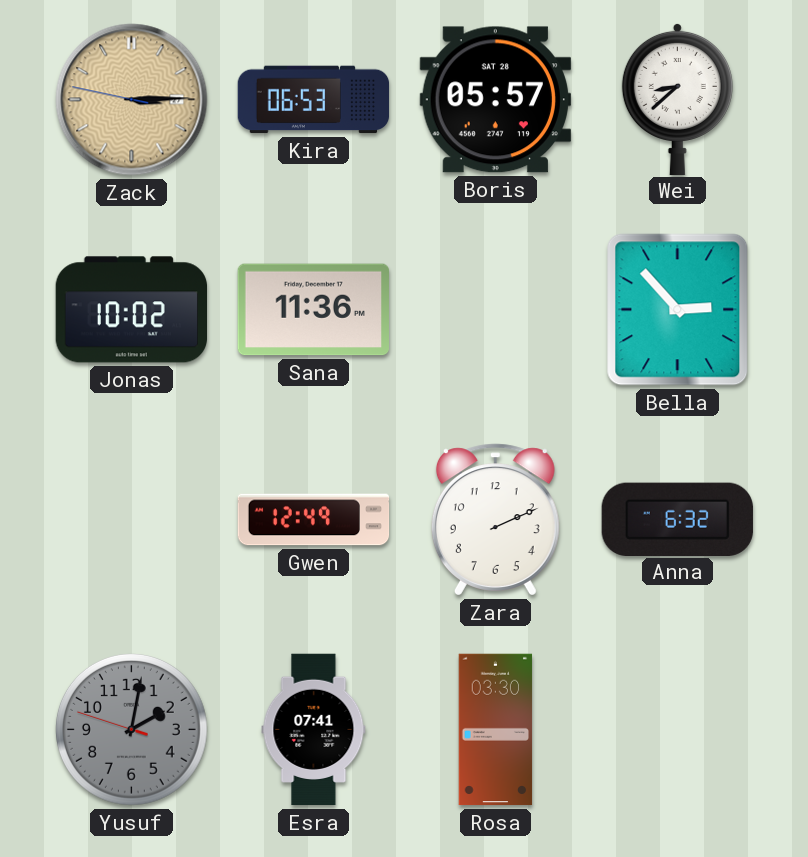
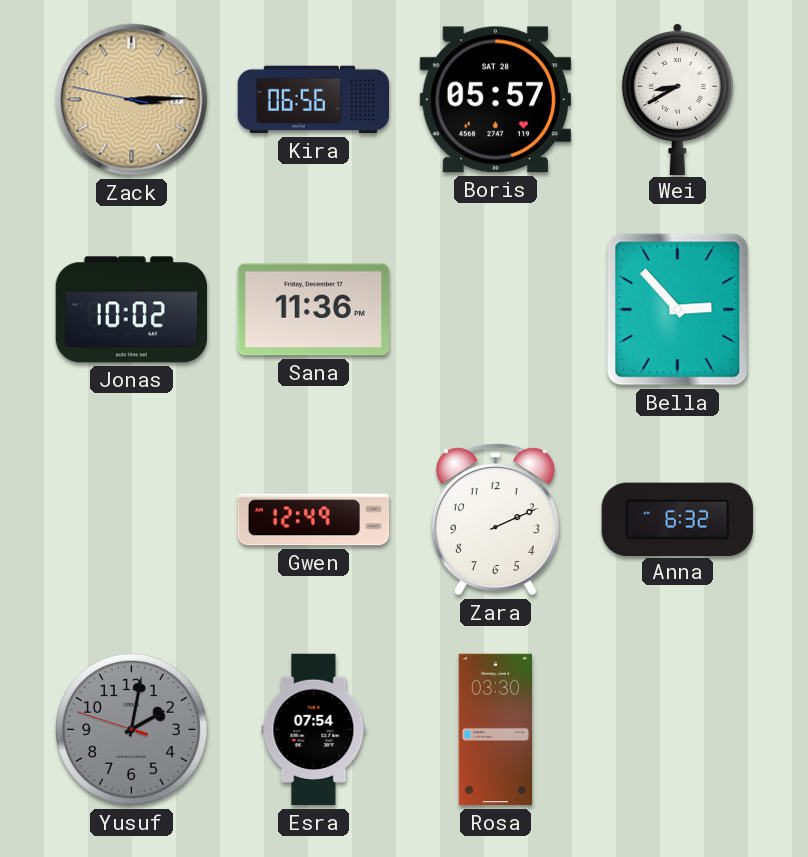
Kira: 06:53 -> 06:56
Wei: 8:38 -> 8:40
Esra: 07:41 -> 07:54
